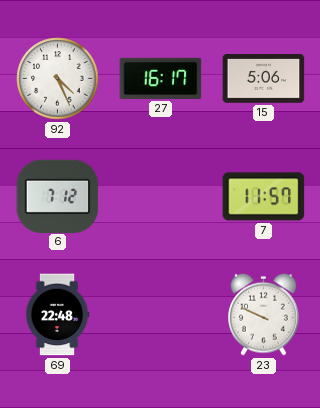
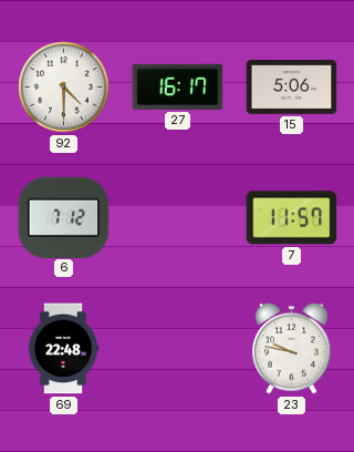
92: 4:26 -> 4:30
23: 9:49 -> 9:47
